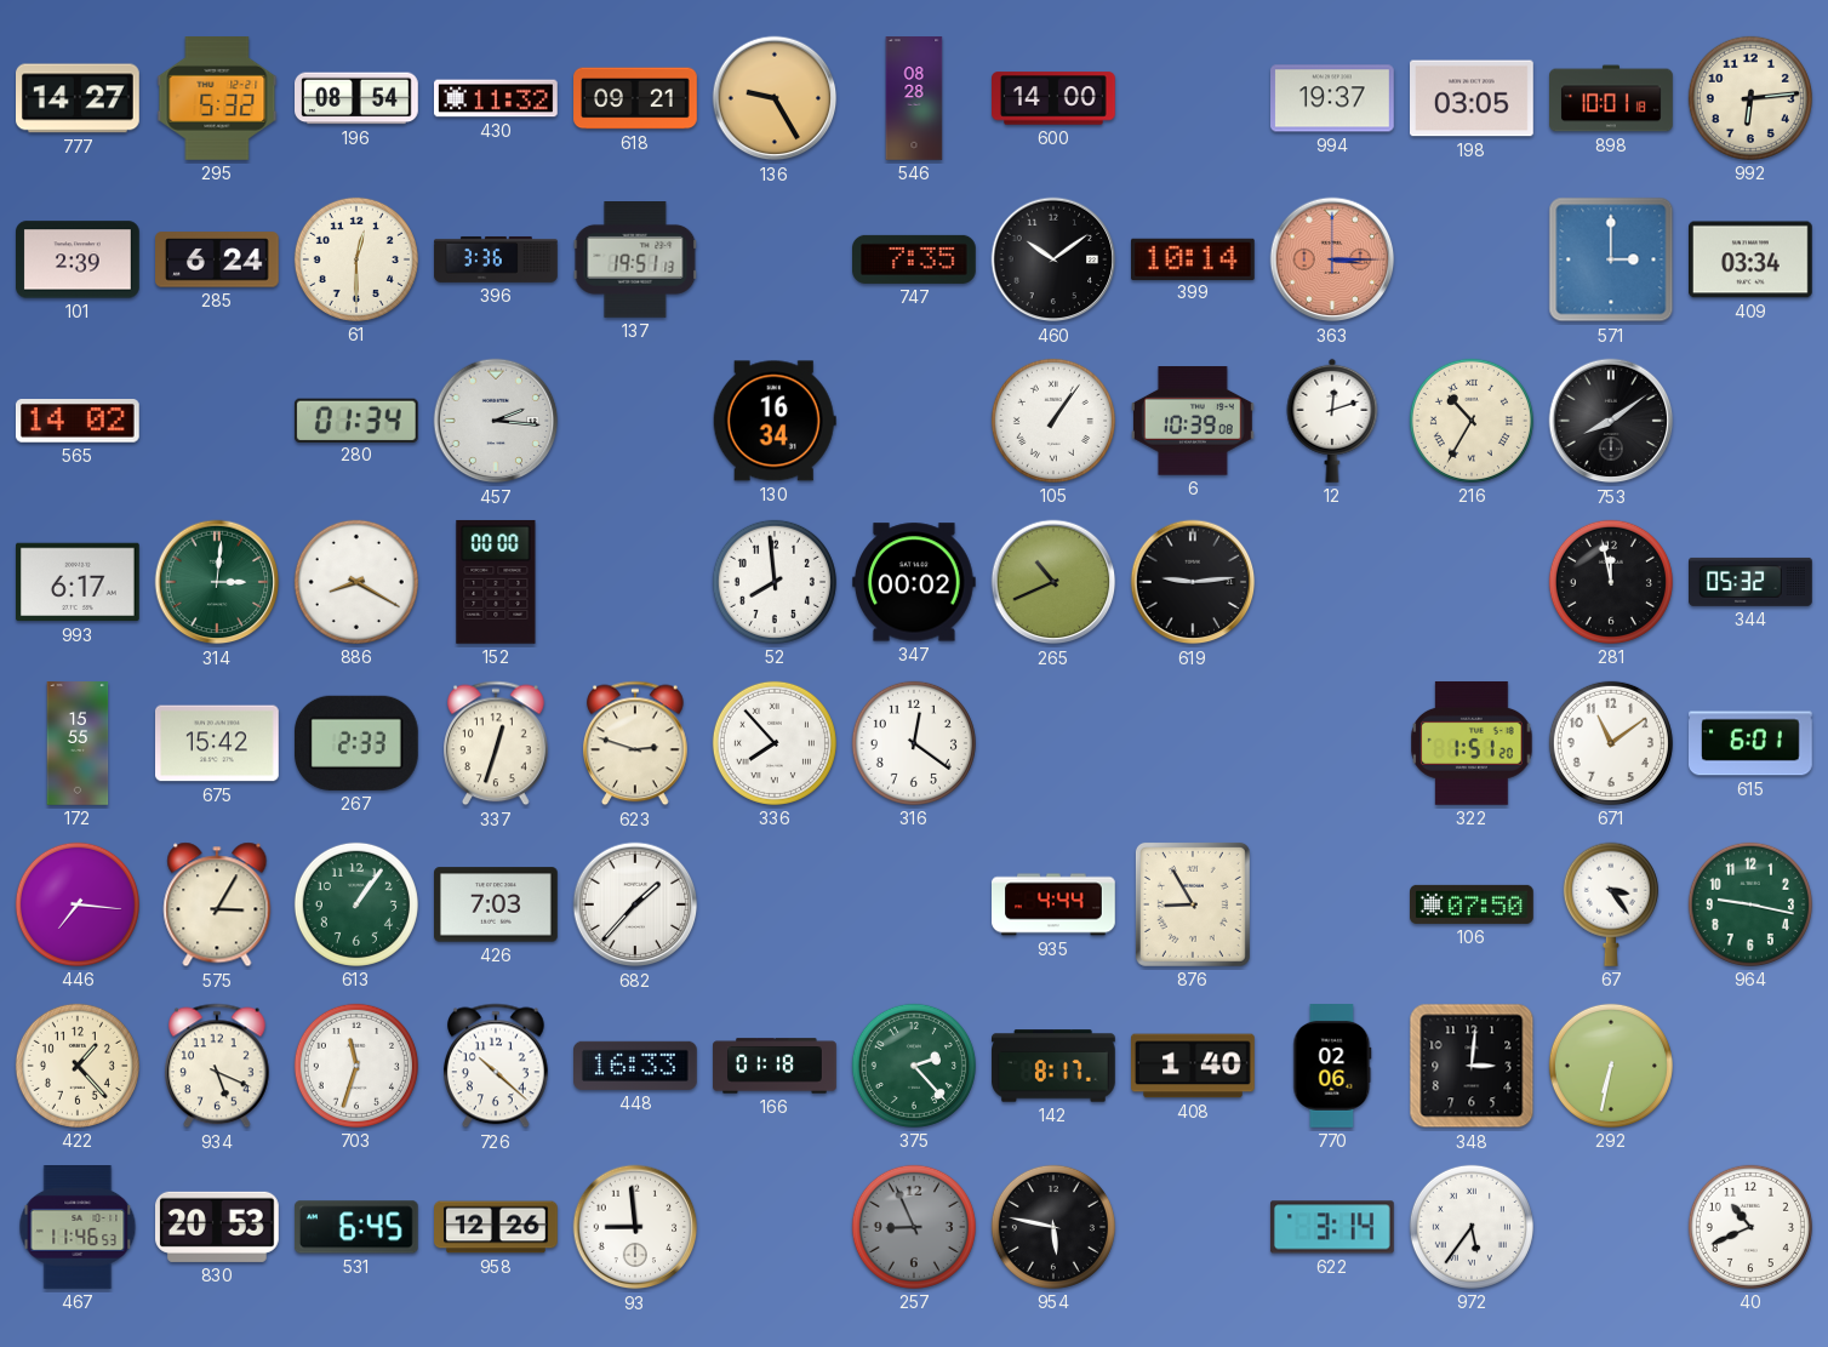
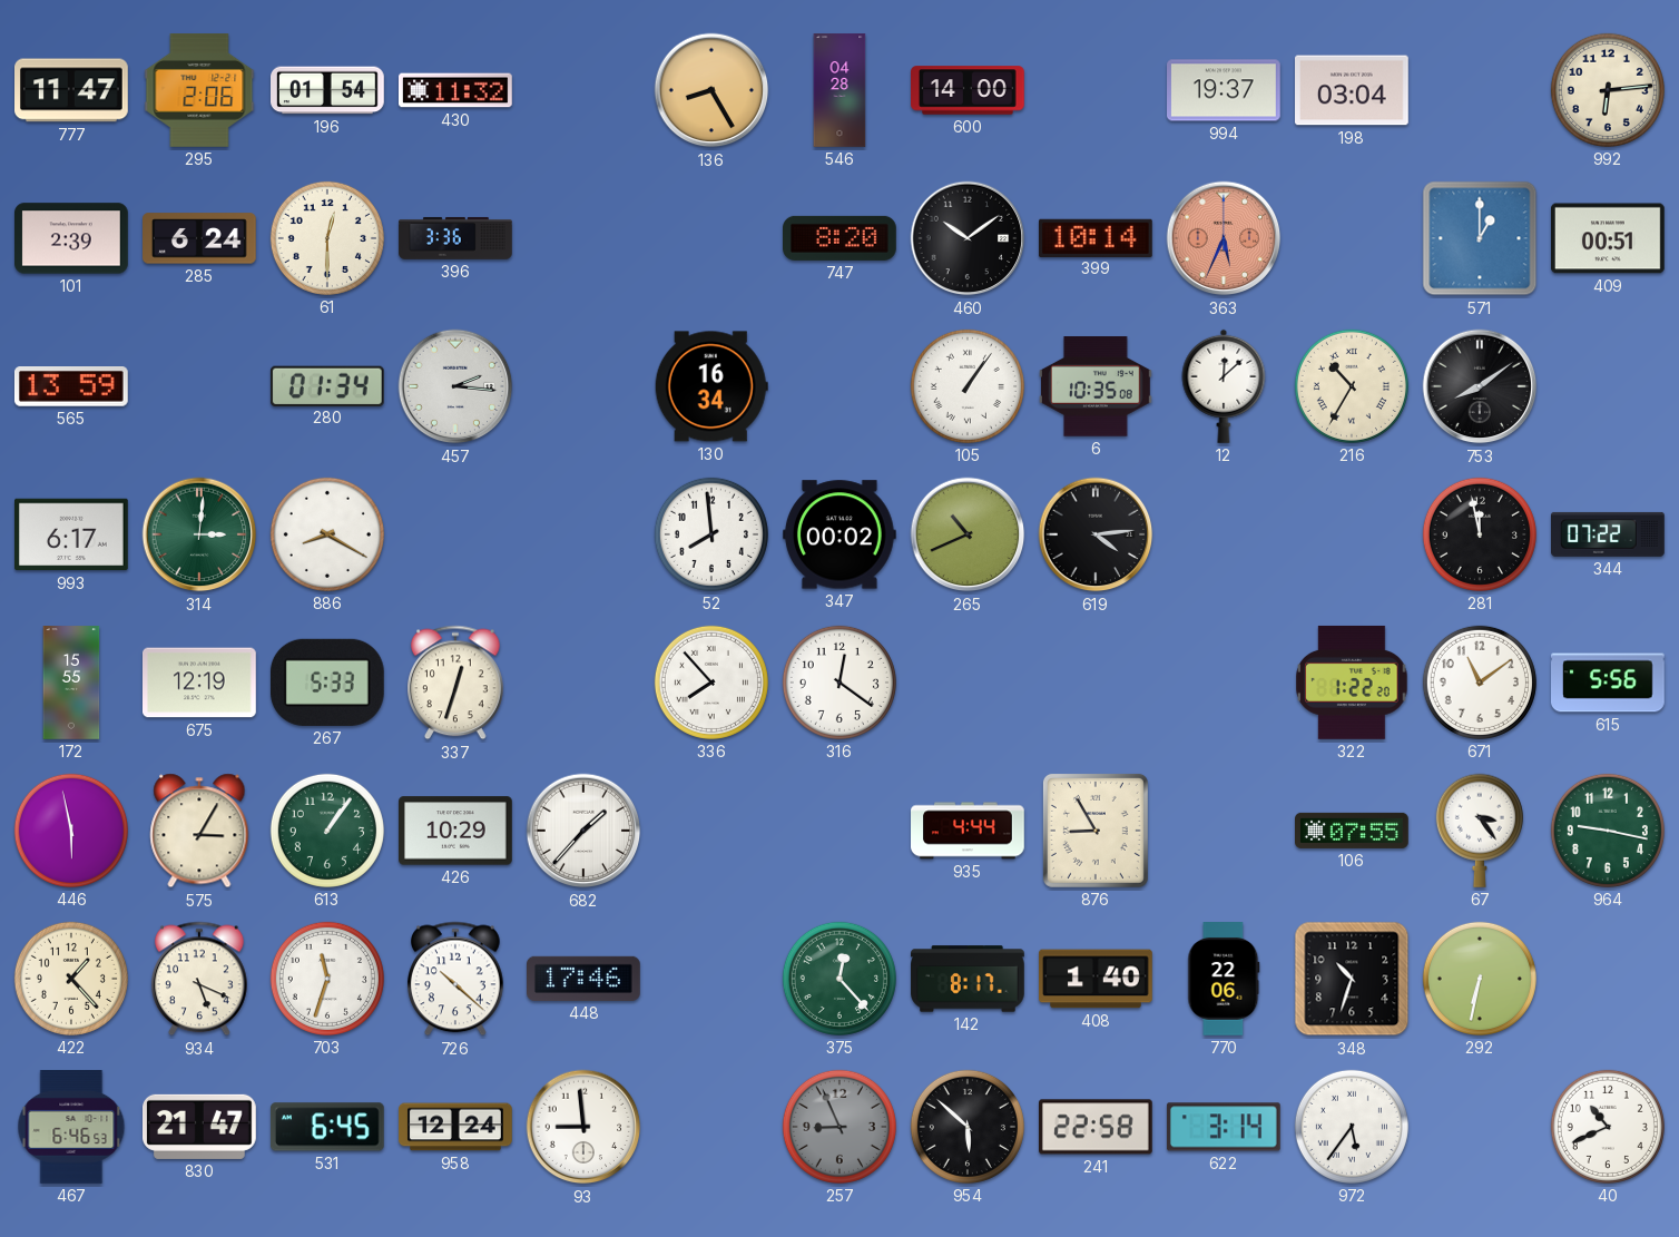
777: 14:27 -> 11:47
295: 5:32 -> 2:06
196: 08:54 -> 01:54
618: 09:21 -> none
136: 9:25 -> 8:25
546: 08:28 -> 04:28
198: 03:05 -> 03:04
898: 10:01 -> none
137: 19:51 -> none
747: 7:35 -> 8:20
363: 3:15 -> 5:34
571: 3:00 -> 1:00
409: 03:34 -> 00:51
565: 14:02 -> 13:59
6: 10:39 -> 10:35
12: 12:12 -> 12:08
152: 00:00 -> none
619: 9:14 -> 4:14
344: 05:32 -> 07:22
675: 15:42 -> 12:19
267: 2:33 -> 5:33
623: 2:48 -> none
322: 1:51 -> 1:22
615: 6:01 -> 5:56
446: 7:16 -> 5:58
426: 7:03 -> 10:29
106: 07:50 -> 07:55
448: 16:33 -> 17:46
166: 01:18 -> none
375: 2:23 -> 12:23
770: 02:06 -> 22:06
348: 3:01 -> 10:33
467: 11:46 -> 6:46
830: 20:53 -> 21:47
958: 12:26 -> 12:24
954: 5:47 -> 5:52
241: none -> 22:58
